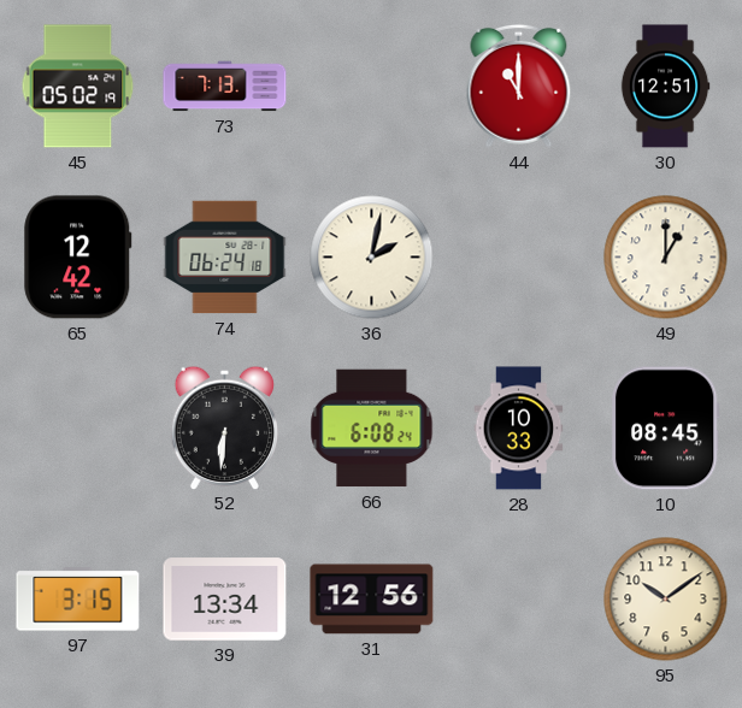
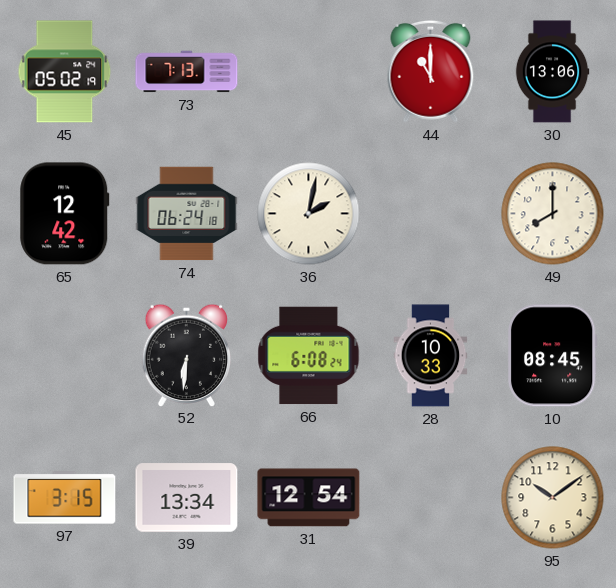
30: 12:51 -> 13:06
49: 1:00 -> 8:00
31: 12:56 -> 12:54
